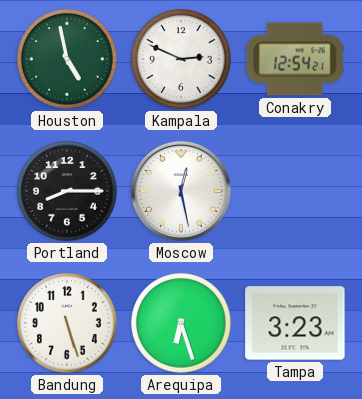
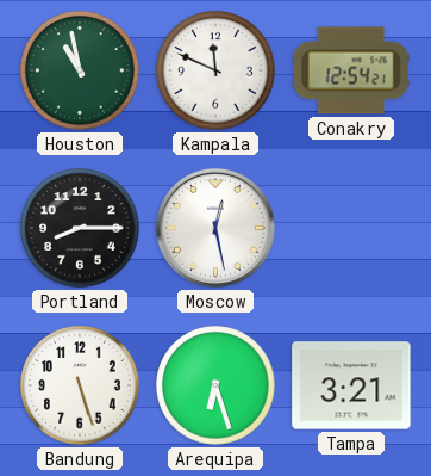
Houston: 4:58 -> 10:58
Kampala: 2:49 -> 11:49
Tampa: 3:23 -> 3:21
